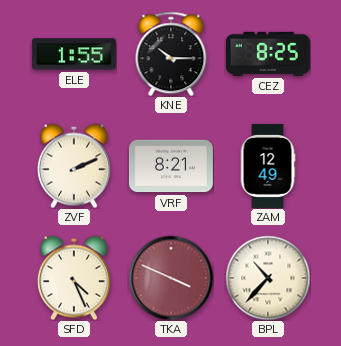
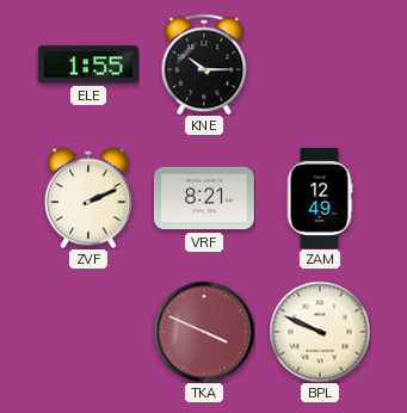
CEZ: 8:25 -> none
SFD: 4:26 -> none
BPL: 10:37 -> 9:49
